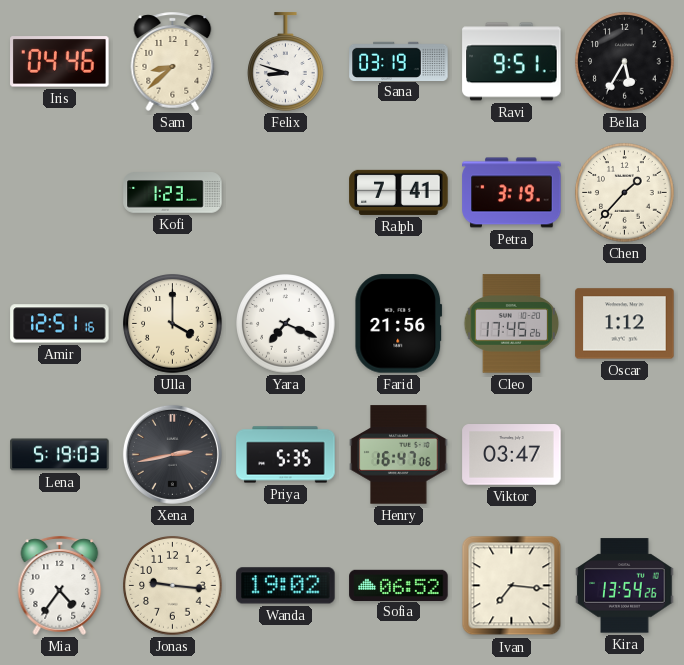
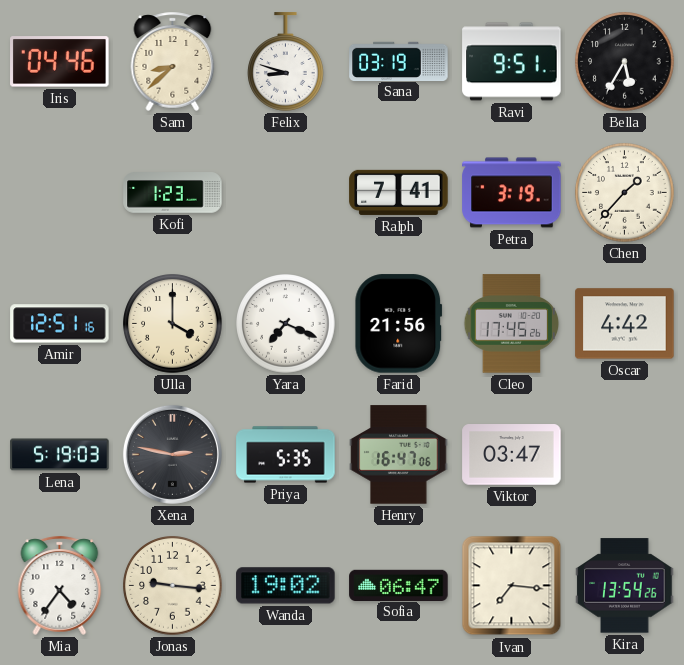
Oscar: 1:12 -> 4:42
Xena: 2:43 -> 2:47
Sofia: 06:52 -> 06:47
